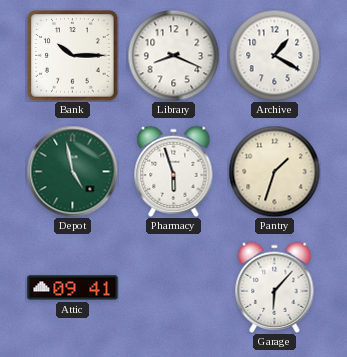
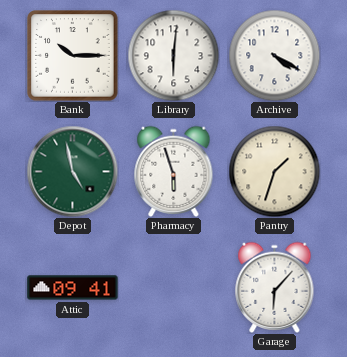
Library: 8:19 -> 6:01
Archive: 1:20 -> 4:20
